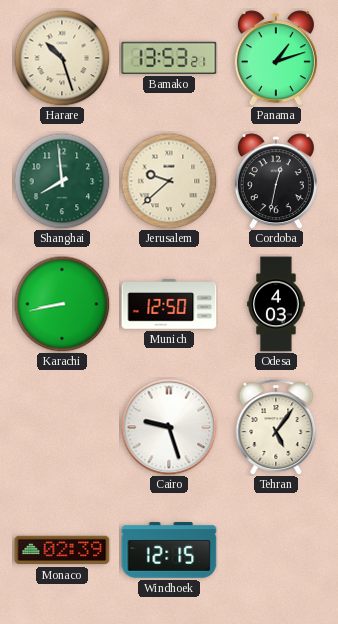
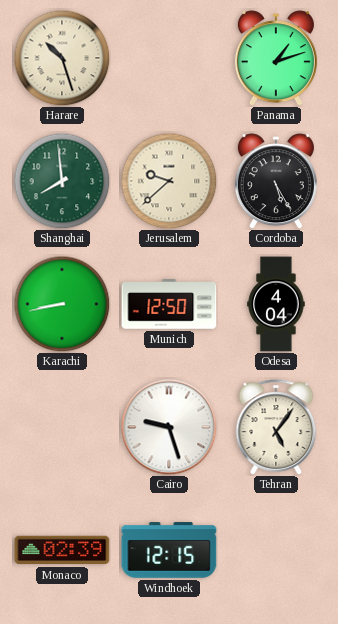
Bamako: 13:53 -> none
Cordoba: 12:32 -> 5:25
Odesa: 4:03 -> 4:04
